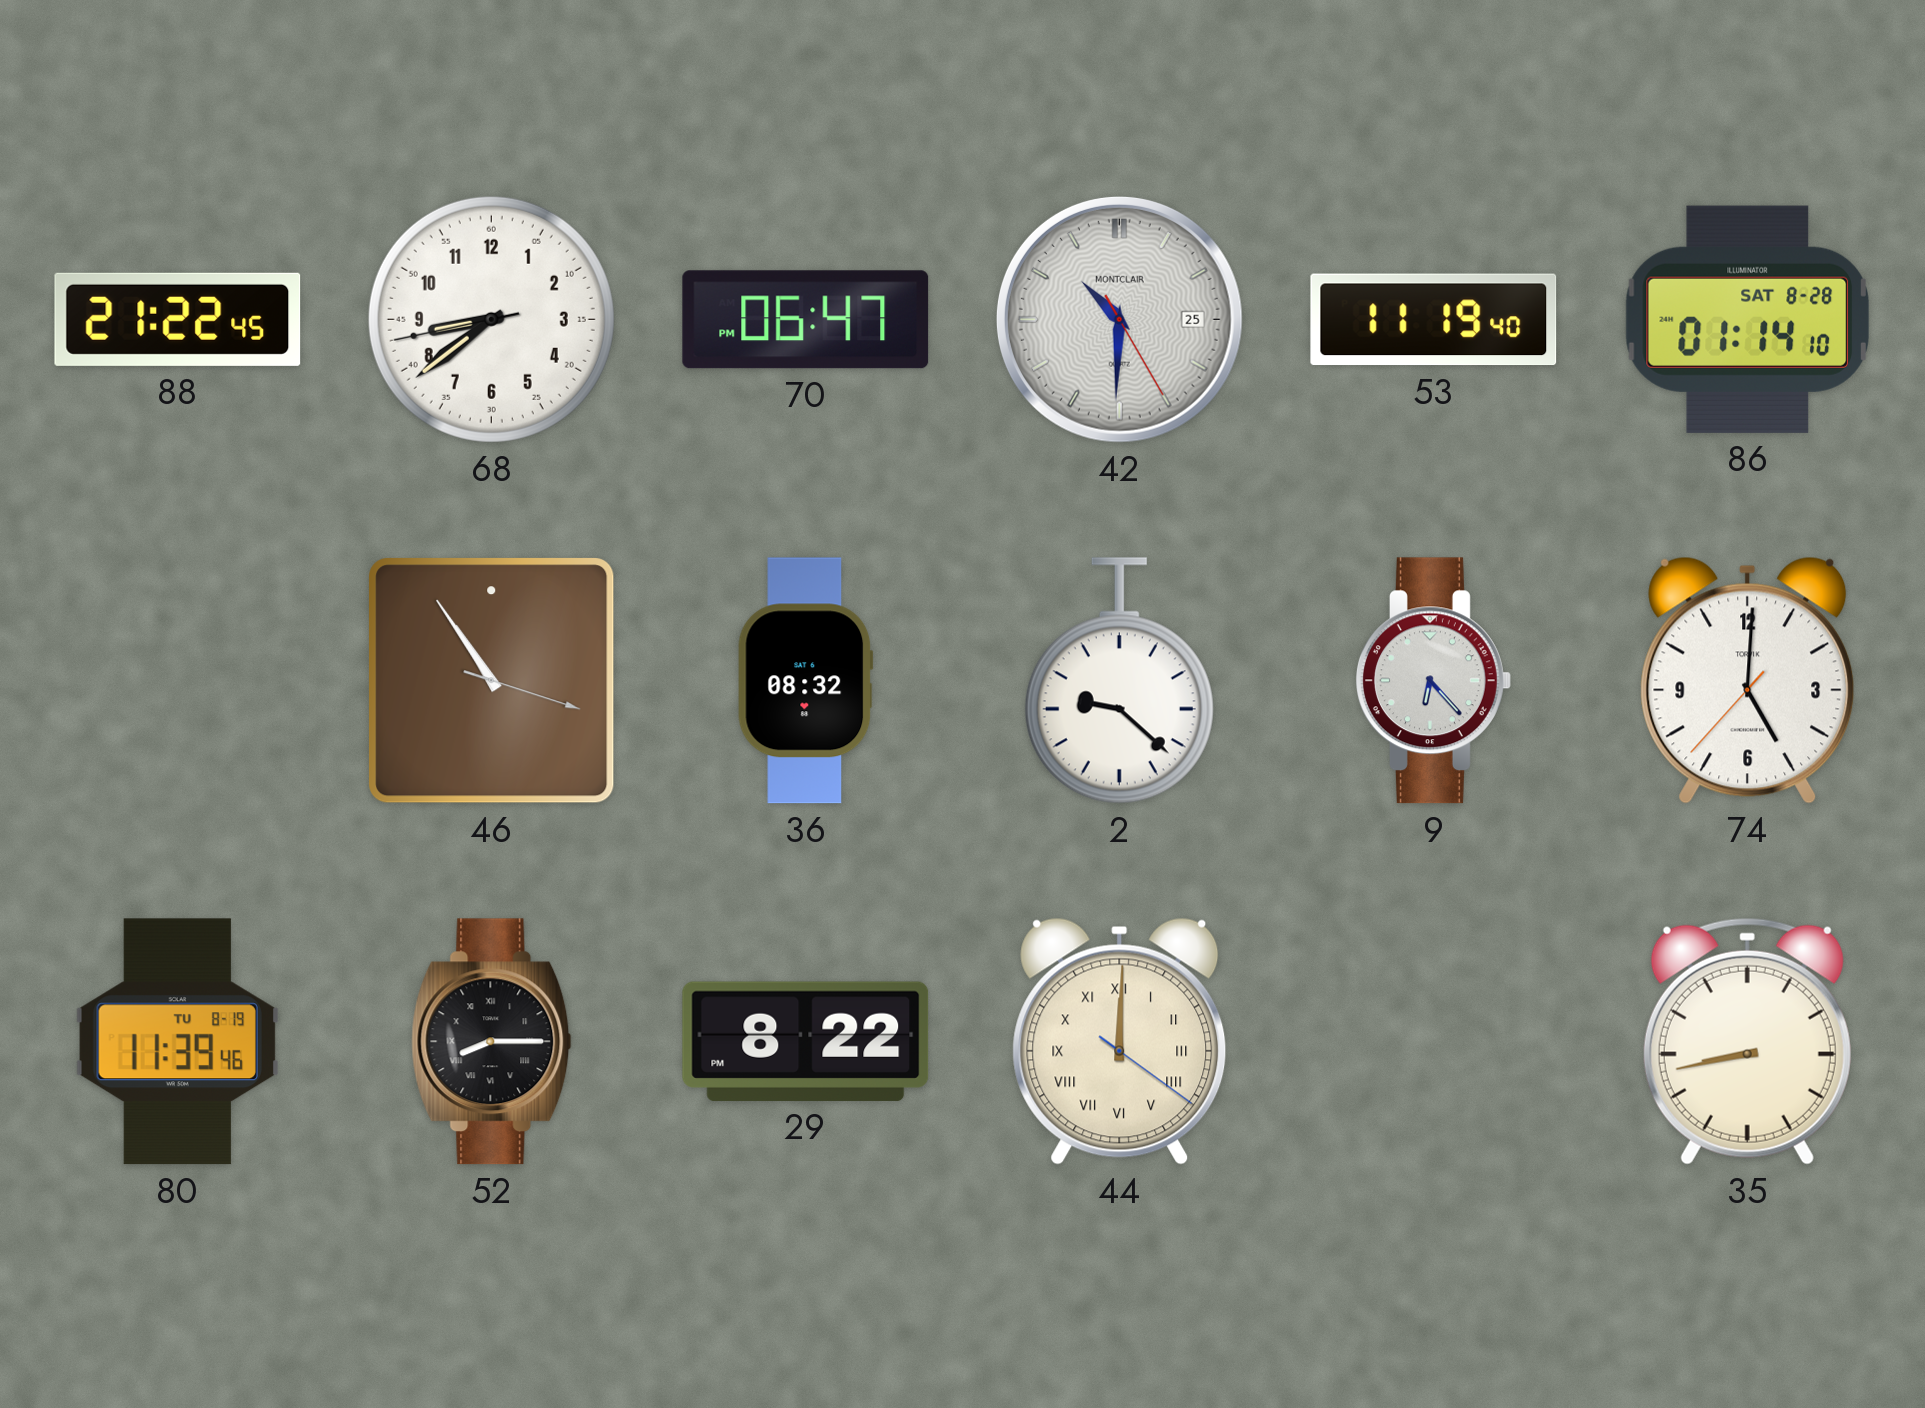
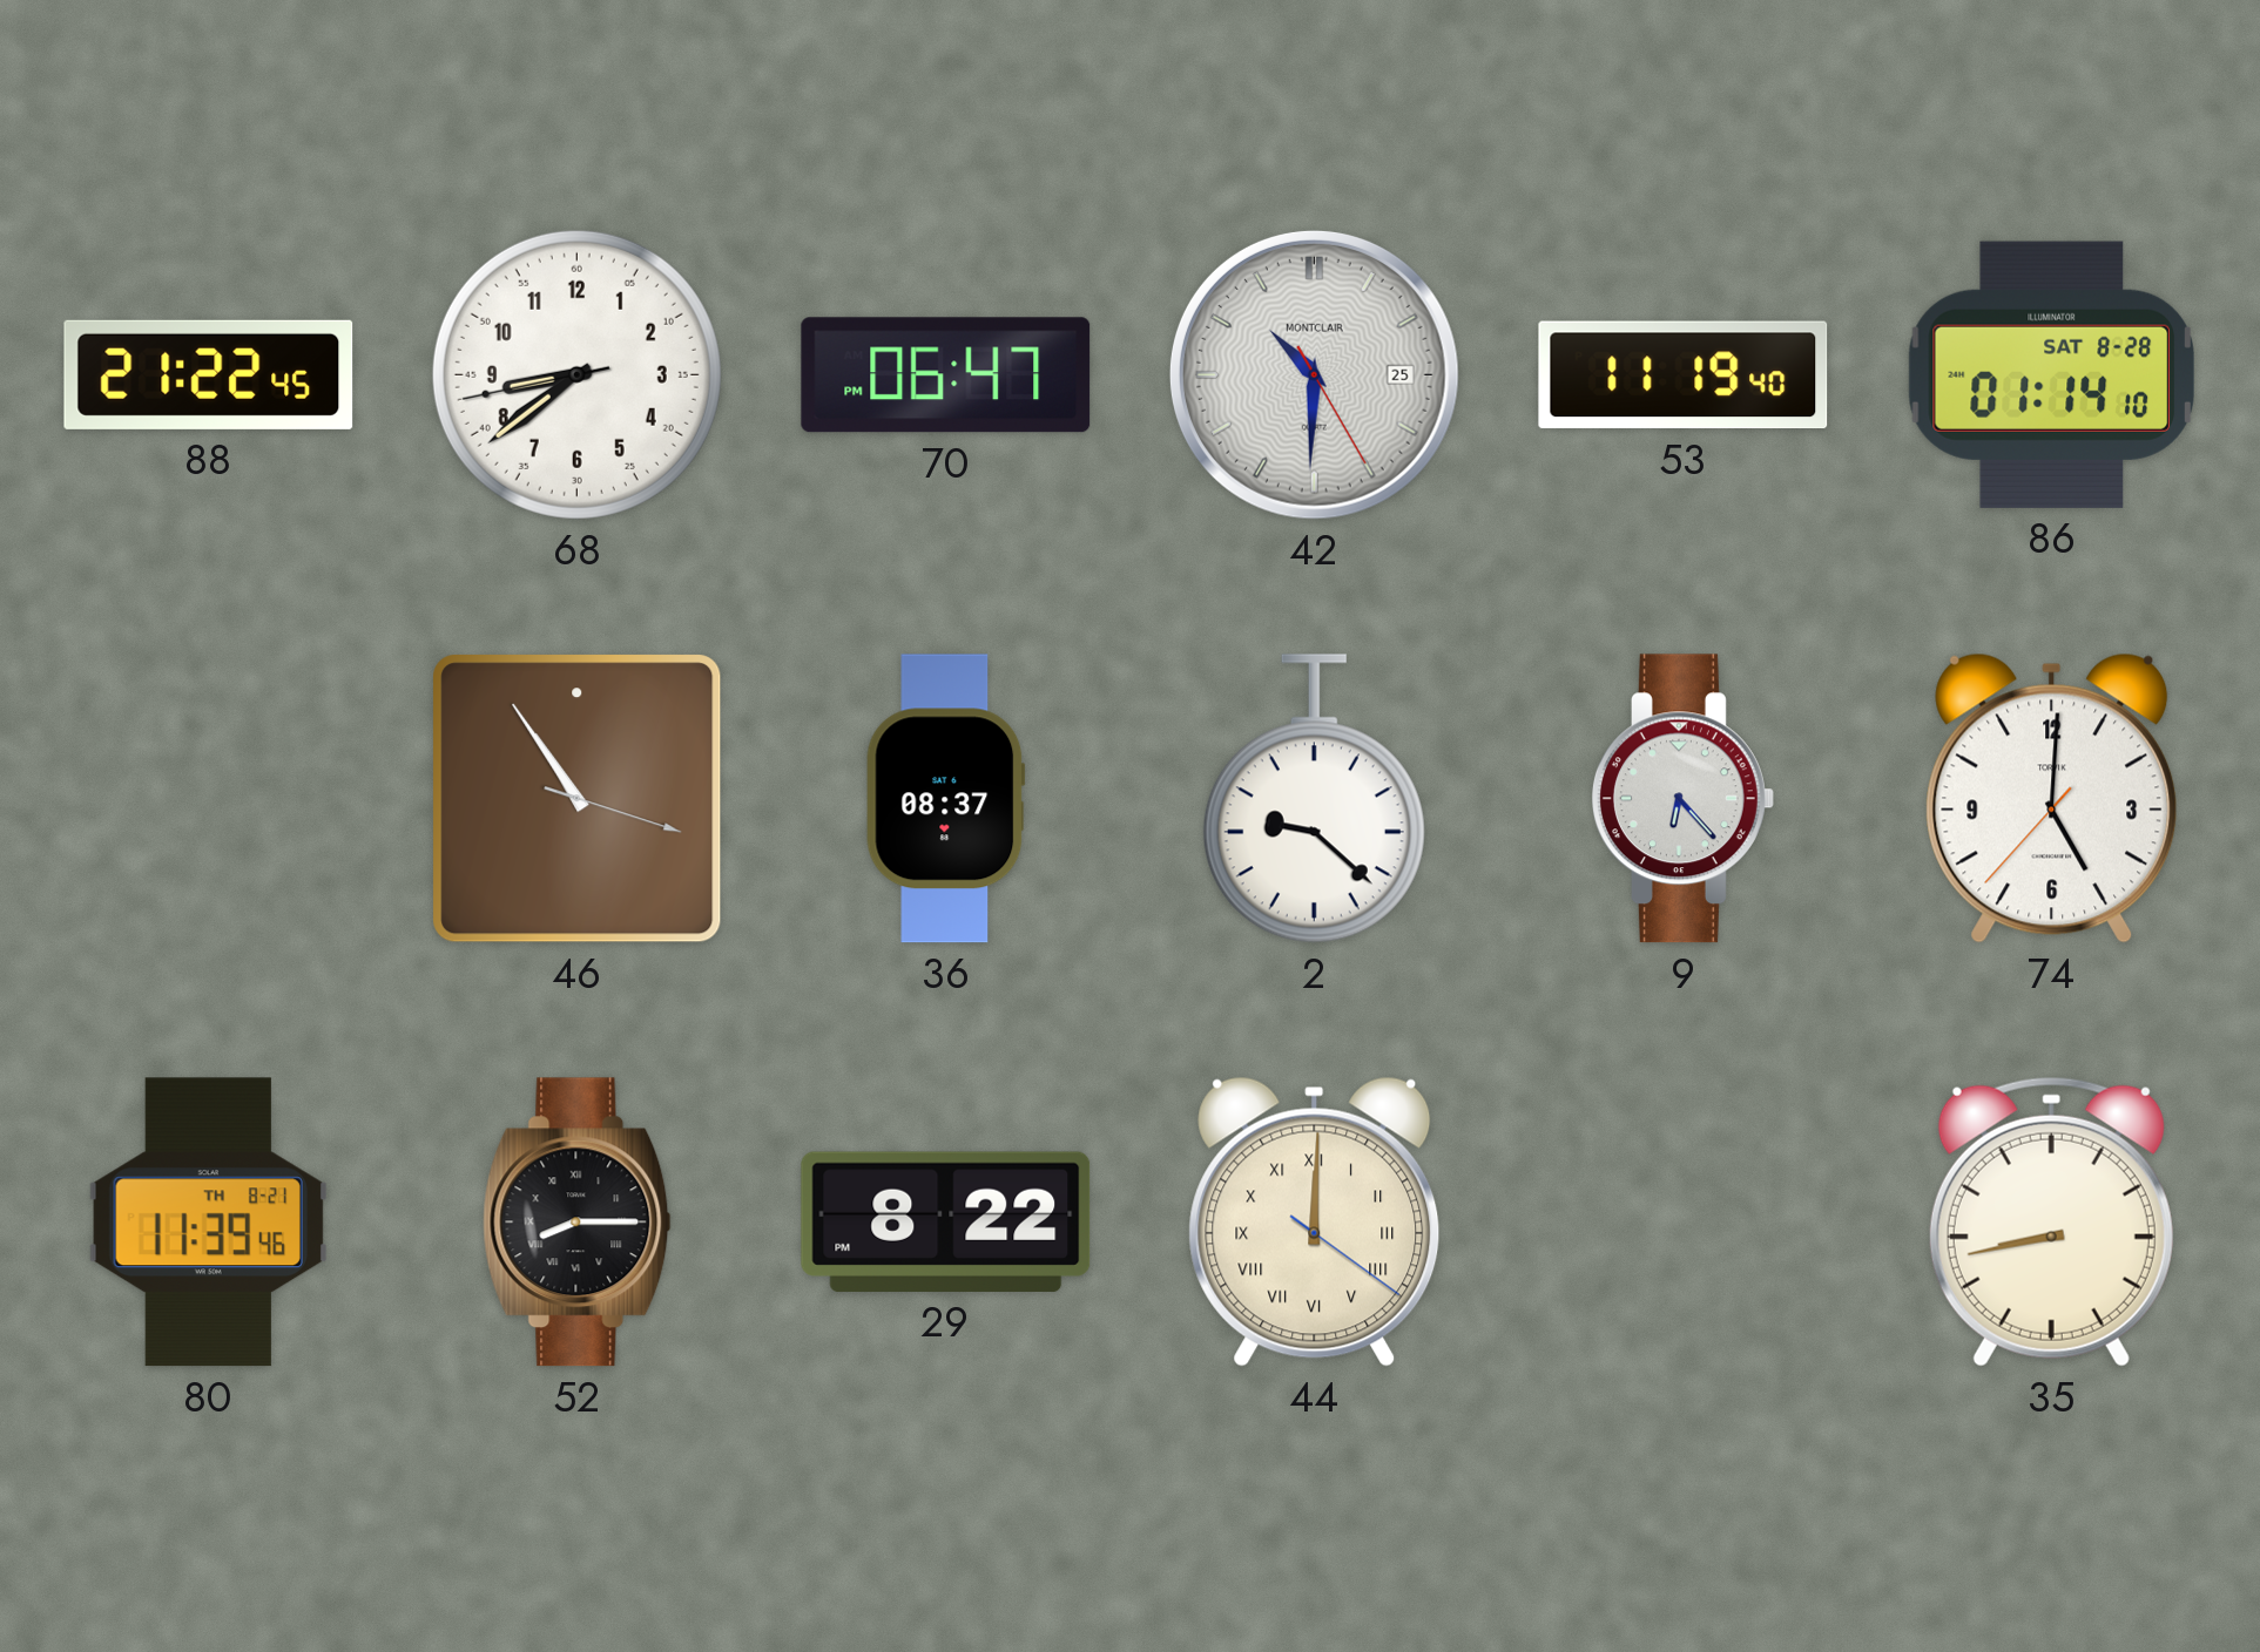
36: 08:32 -> 08:37
80 date: TU 8-19 -> TH 8-21
